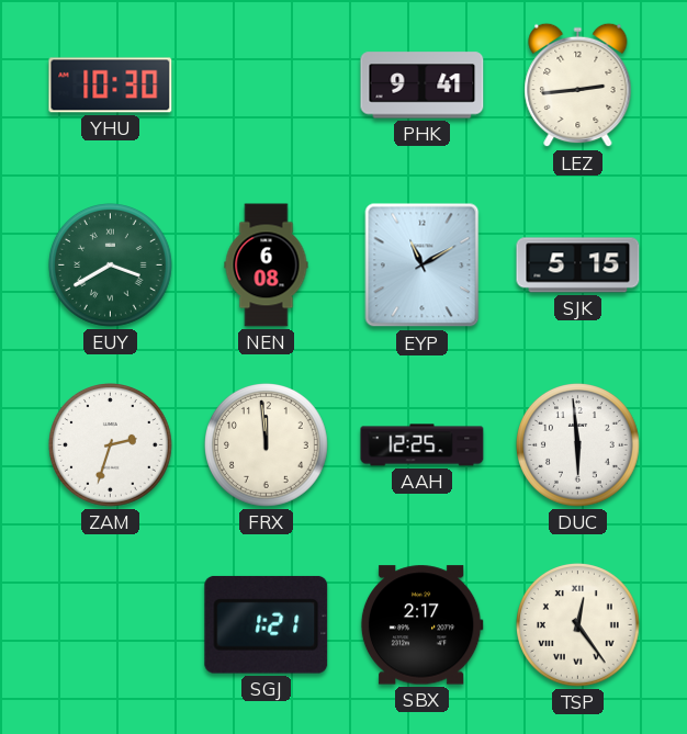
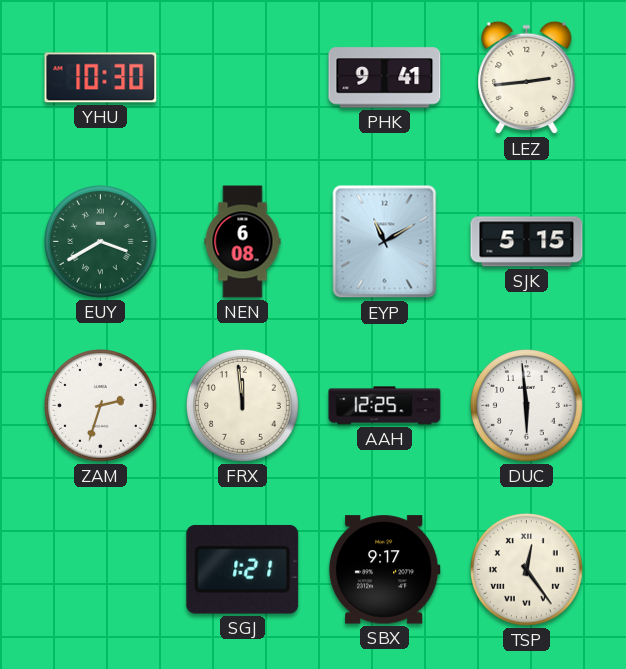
SBX: 2:17 -> 9:17
